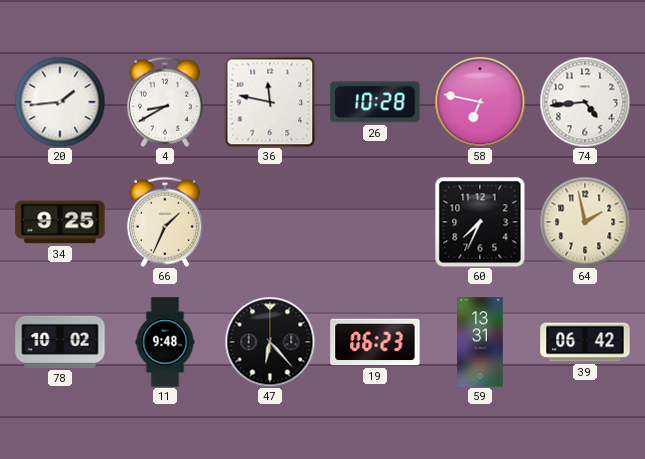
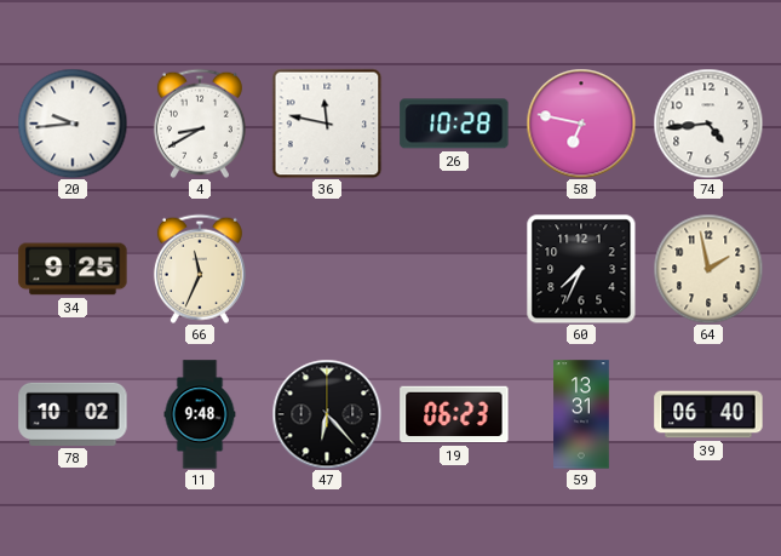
20: 1:44 -> 9:44
66: 1:34 -> 11:34
39: 06:42 -> 06:40
